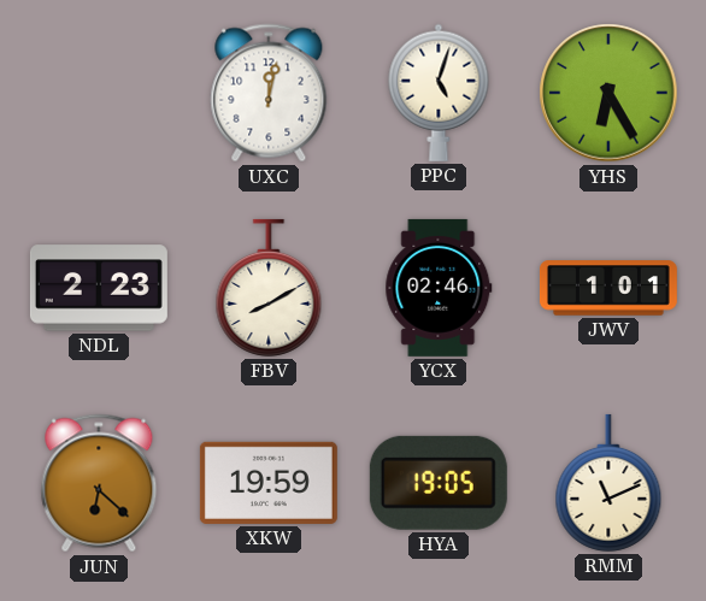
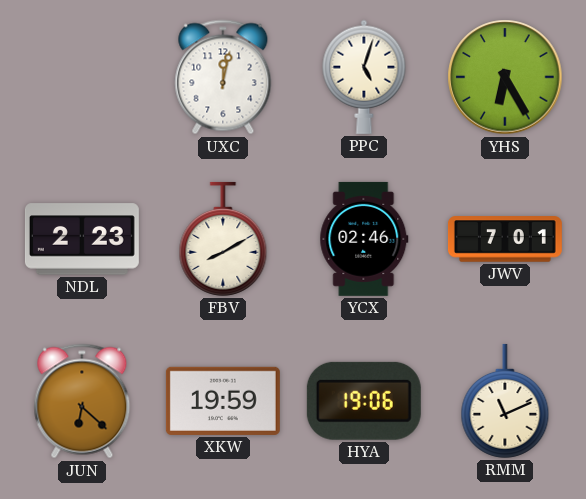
JWV: 1:01 -> 7:01
HYA: 19:05 -> 19:06
